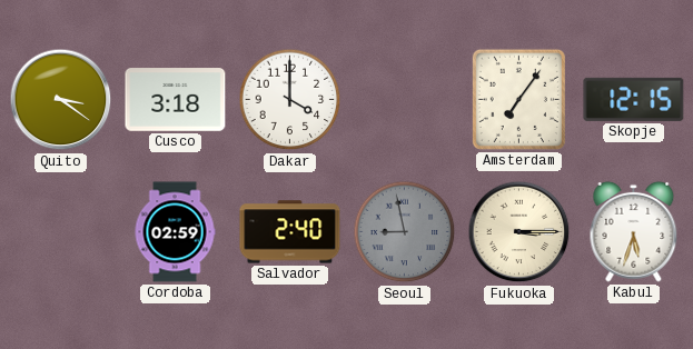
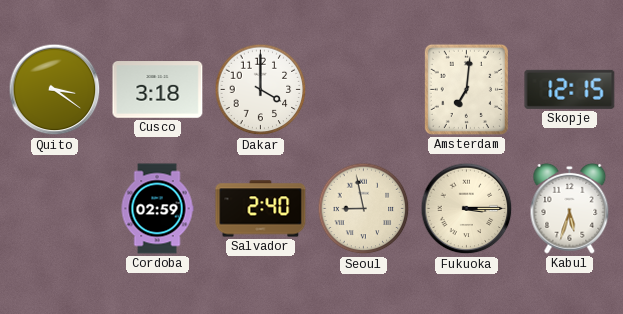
Amsterdam: 7:06 -> 7:01
Seoul dial: grey -> cream
